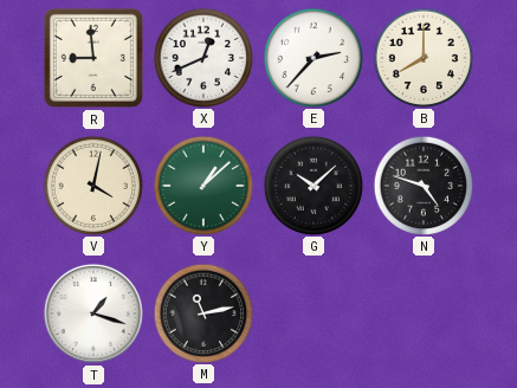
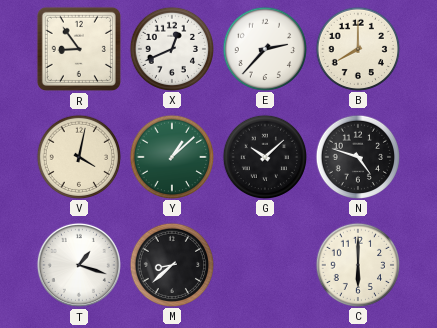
R: 8:59 -> 8:54
M: 11:13 -> 8:38
C: none -> 6:00
